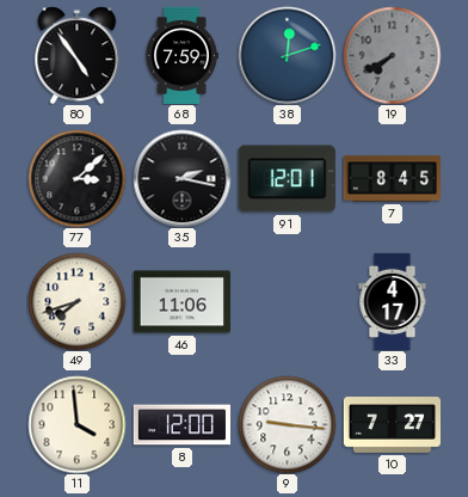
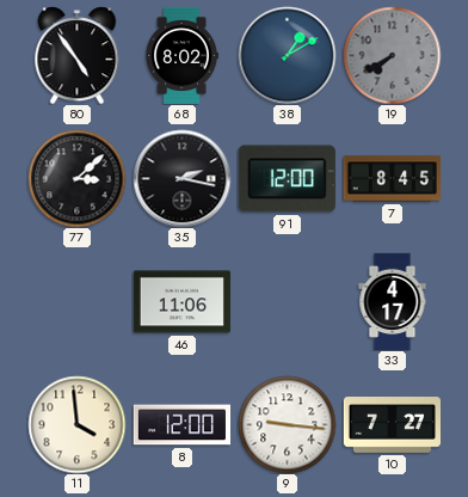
68: 7:59 -> 8:02
38: 12:12 -> 1:10
91: 12:01 -> 12:00
49: 7:42 -> none
